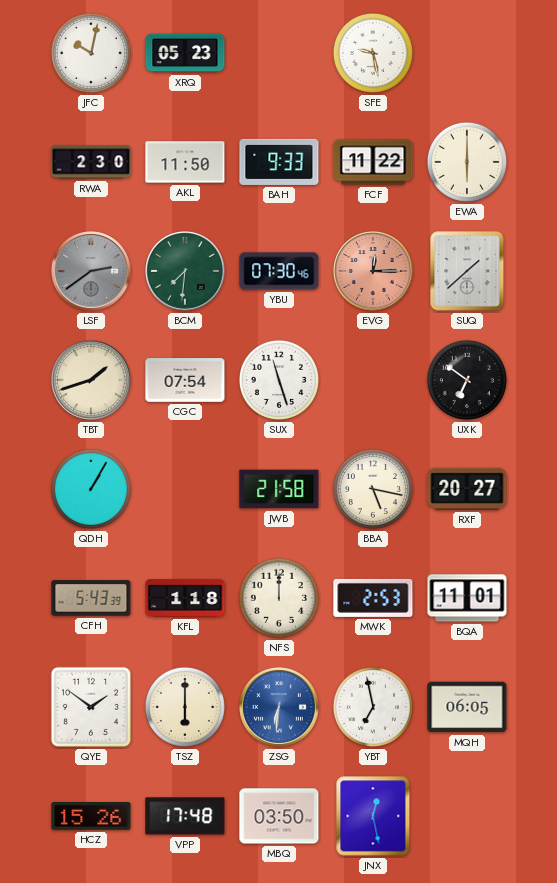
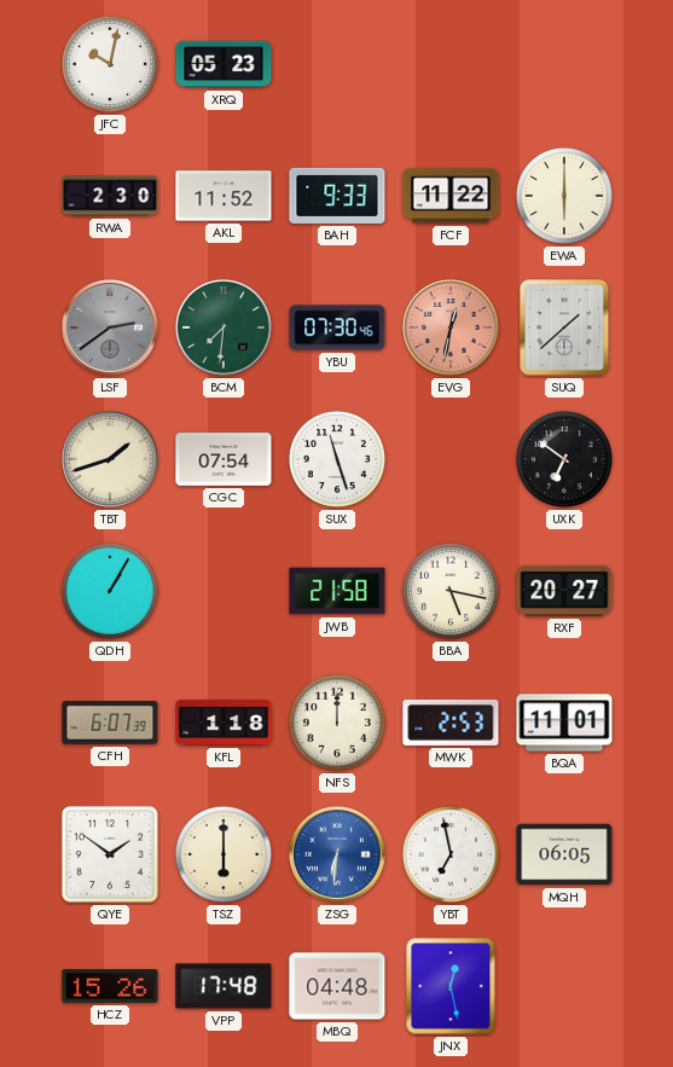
SFE: 9:28 -> none
AKL: 11:50 -> 11:52
EVG: 12:15 -> 12:32
CFH: 5:43 -> 6:07
MBQ: 03:50 -> 04:48
